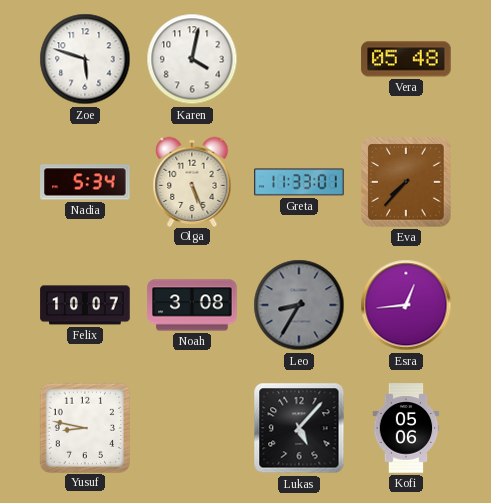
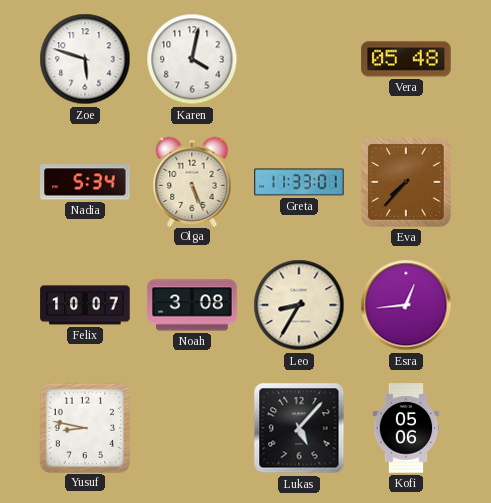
Leo dial: grey -> cream
